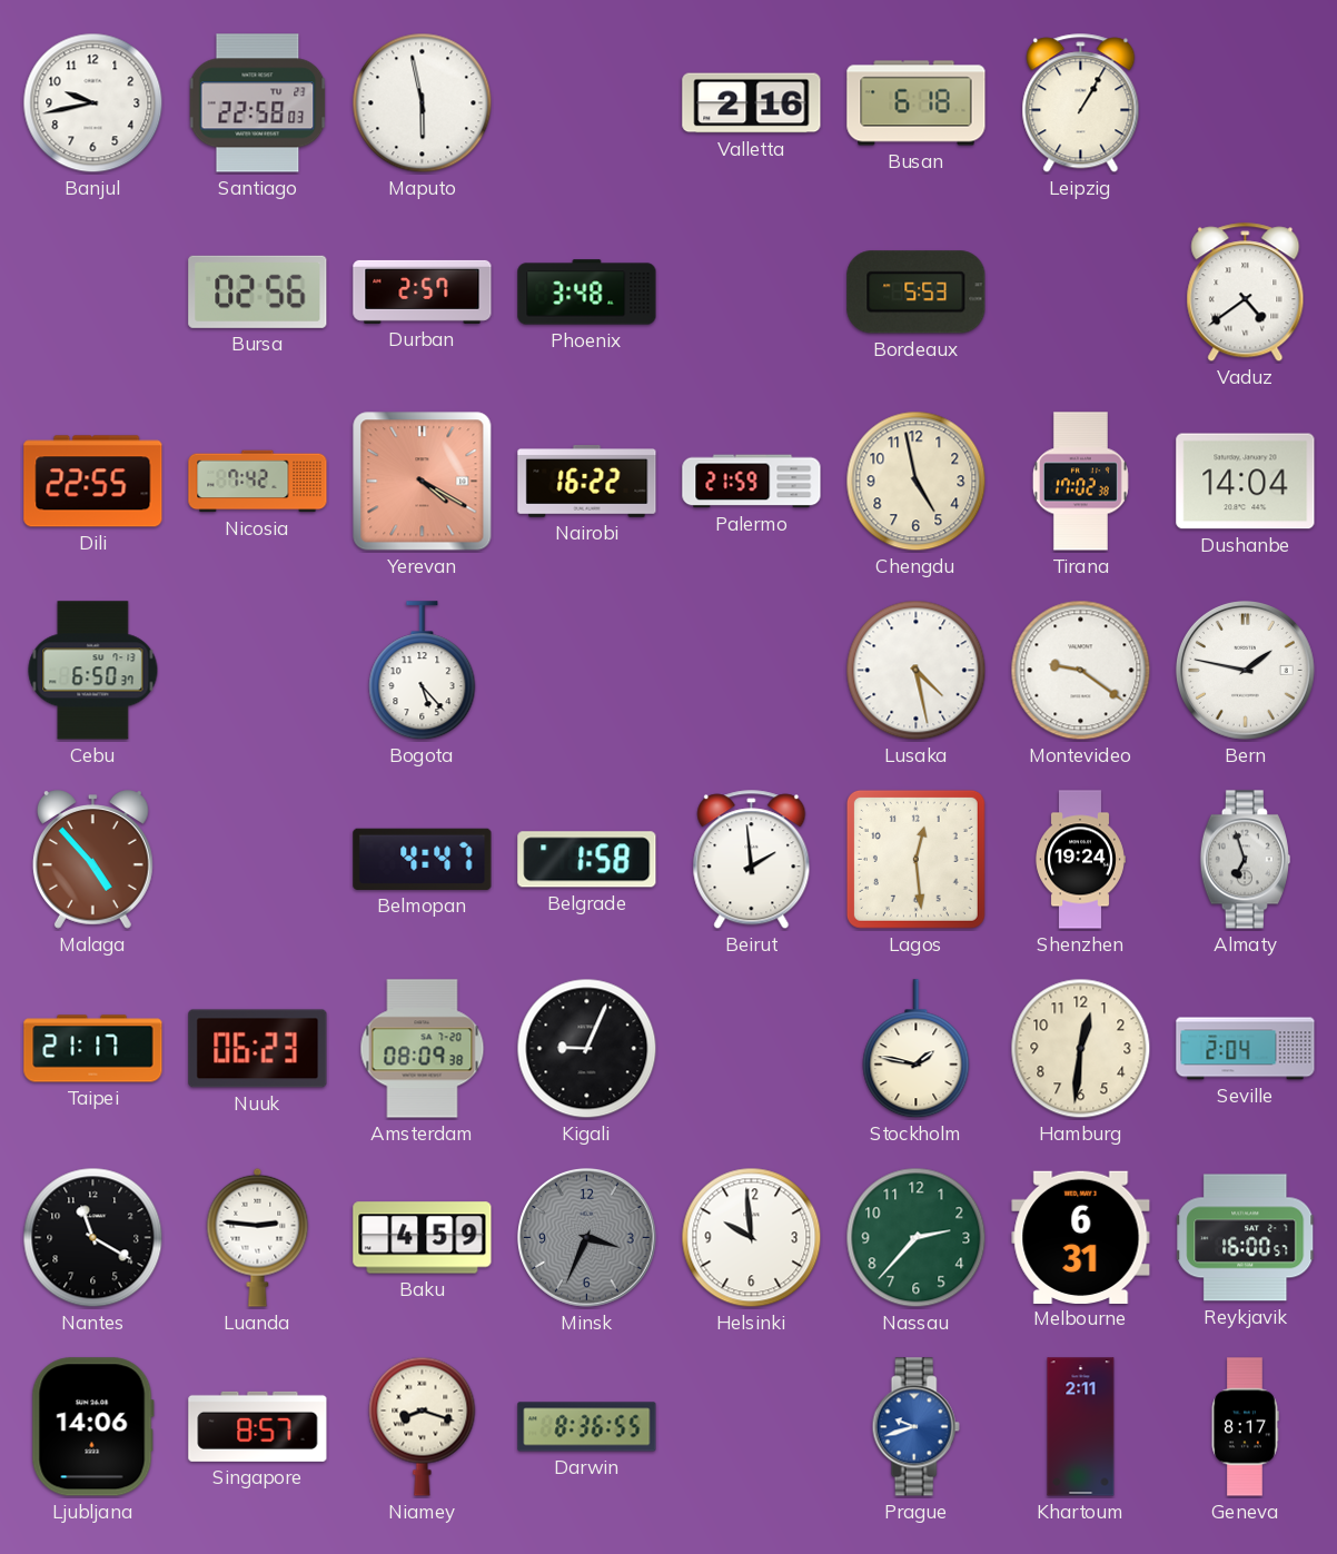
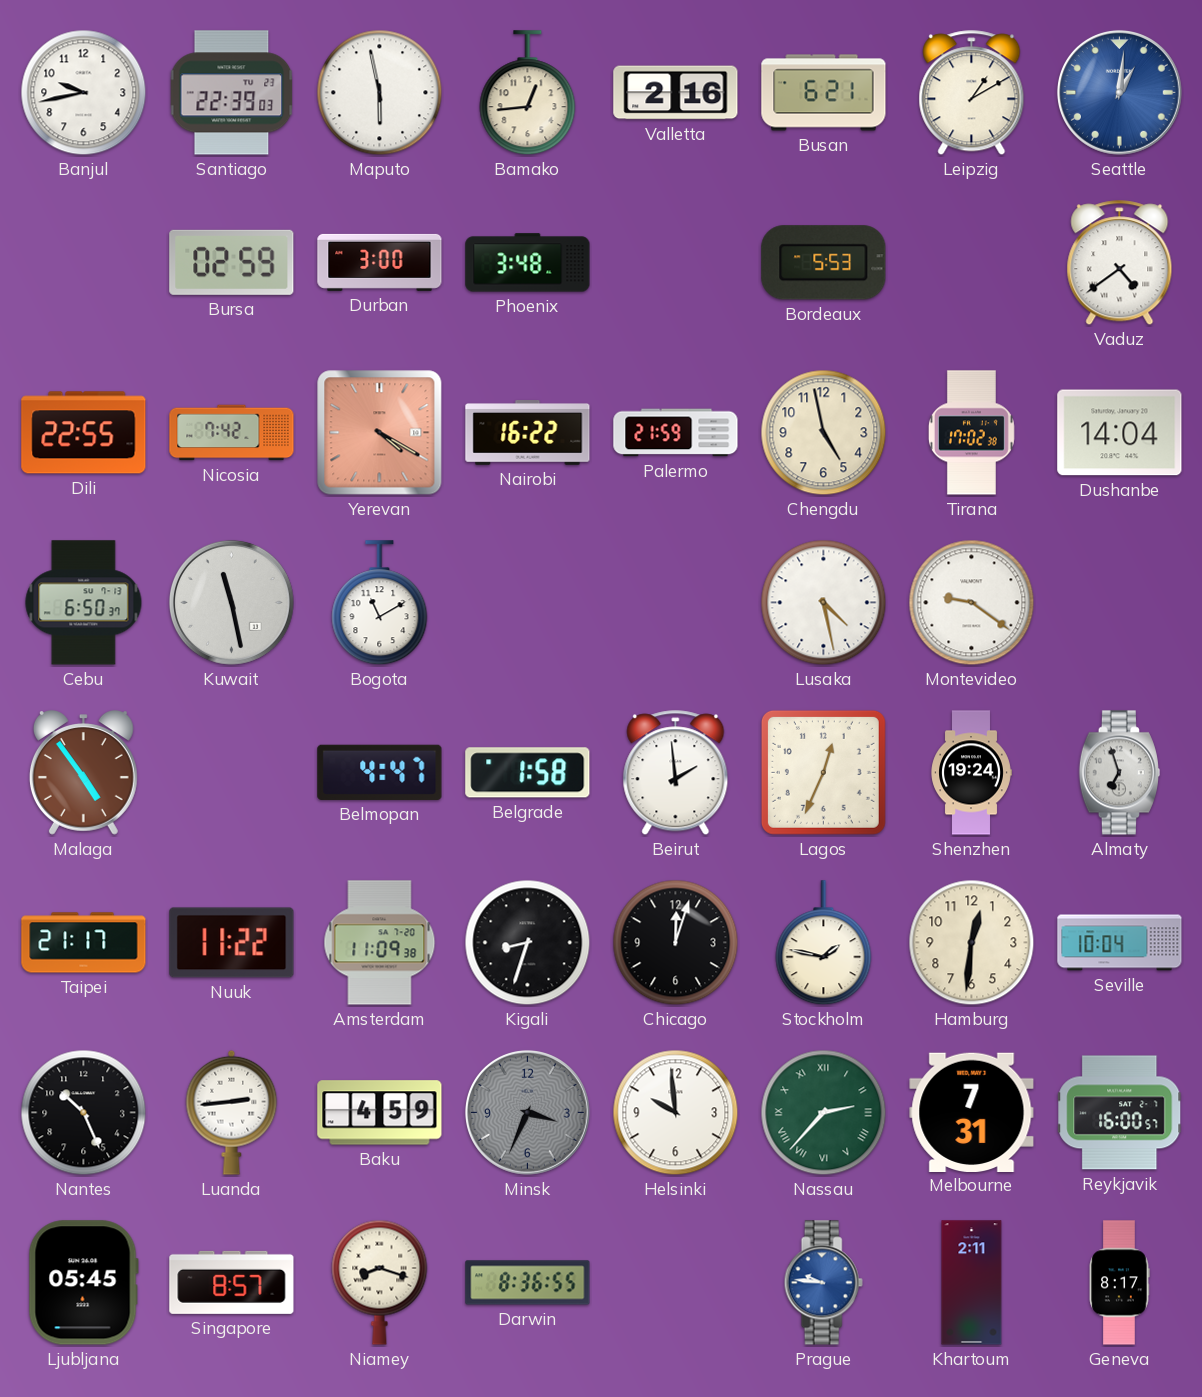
Santiago: 22:58 -> 22:39
Bamako: none -> 12:44
Busan: 6:18 -> 6:21
Leipzig: 1:05 -> 1:10
Seattle: none -> 1:01
Bursa: 02:56 -> 02:59
Durban: 2:57 -> 3:00
Kuwait: none -> 11:28
Bogota: 5:23 -> 11:10
Bern: 1:47 -> none
Malaga: 4:53 -> 4:54
Lagos: 12:29 -> 12:34
Nuuk: 06:23 -> 11:22
Amsterdam: 08:09 -> 11:09
Kigali: 9:04 -> 8:33
Chicago: none -> 12:03
Seville: 2:04 -> 10:04
Nantes: 11:20 -> 10:26
Luanda: 2:46 -> 2:44
Nassau numerals: Arabic -> Roman
Melbourne: 6:31 -> 7:31
Ljubljana: 14:06 -> 05:45
Prague: 9:42 -> 9:46
